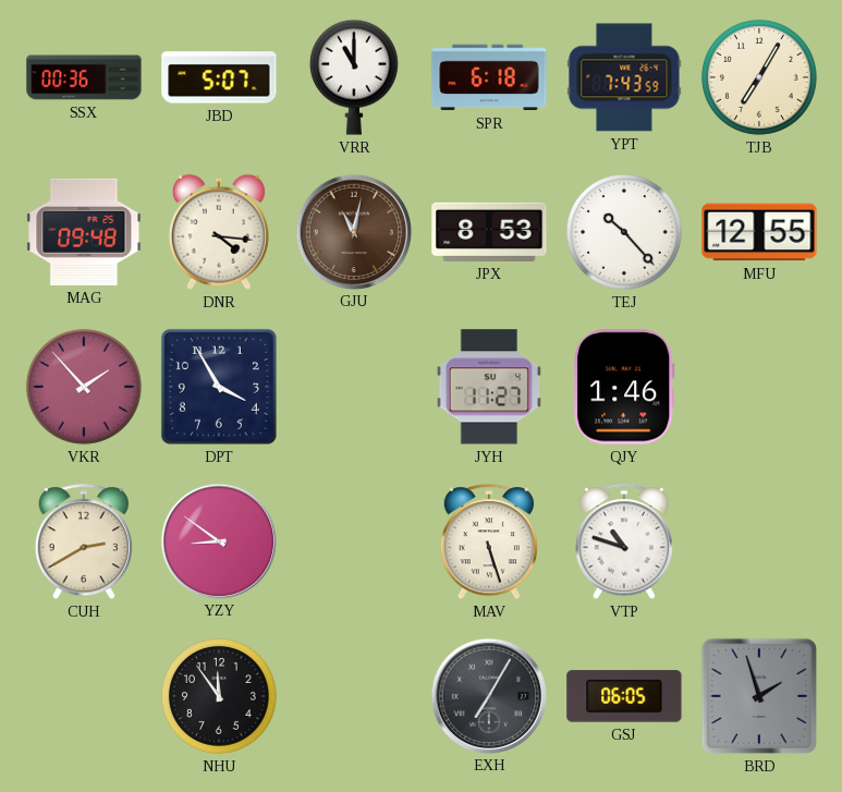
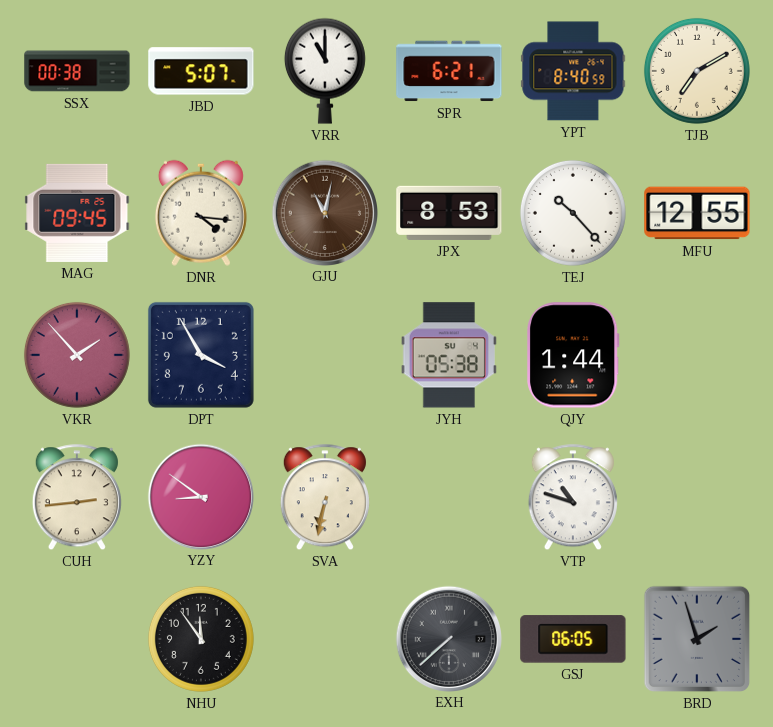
SSX: 00:36 -> 00:38
SPR: 6:18 -> 6:21
YPT: 7:43 -> 8:40
TJB: 7:05 -> 7:10
MAG: 09:48 -> 09:45
JYH: 11:27 -> 05:38
QJY: 1:46 -> 1:44
CUH: 2:40 -> 2:44
SVA: none -> 6:32
MAV: 5:27 -> none
EXH: 7:05 -> 7:38
